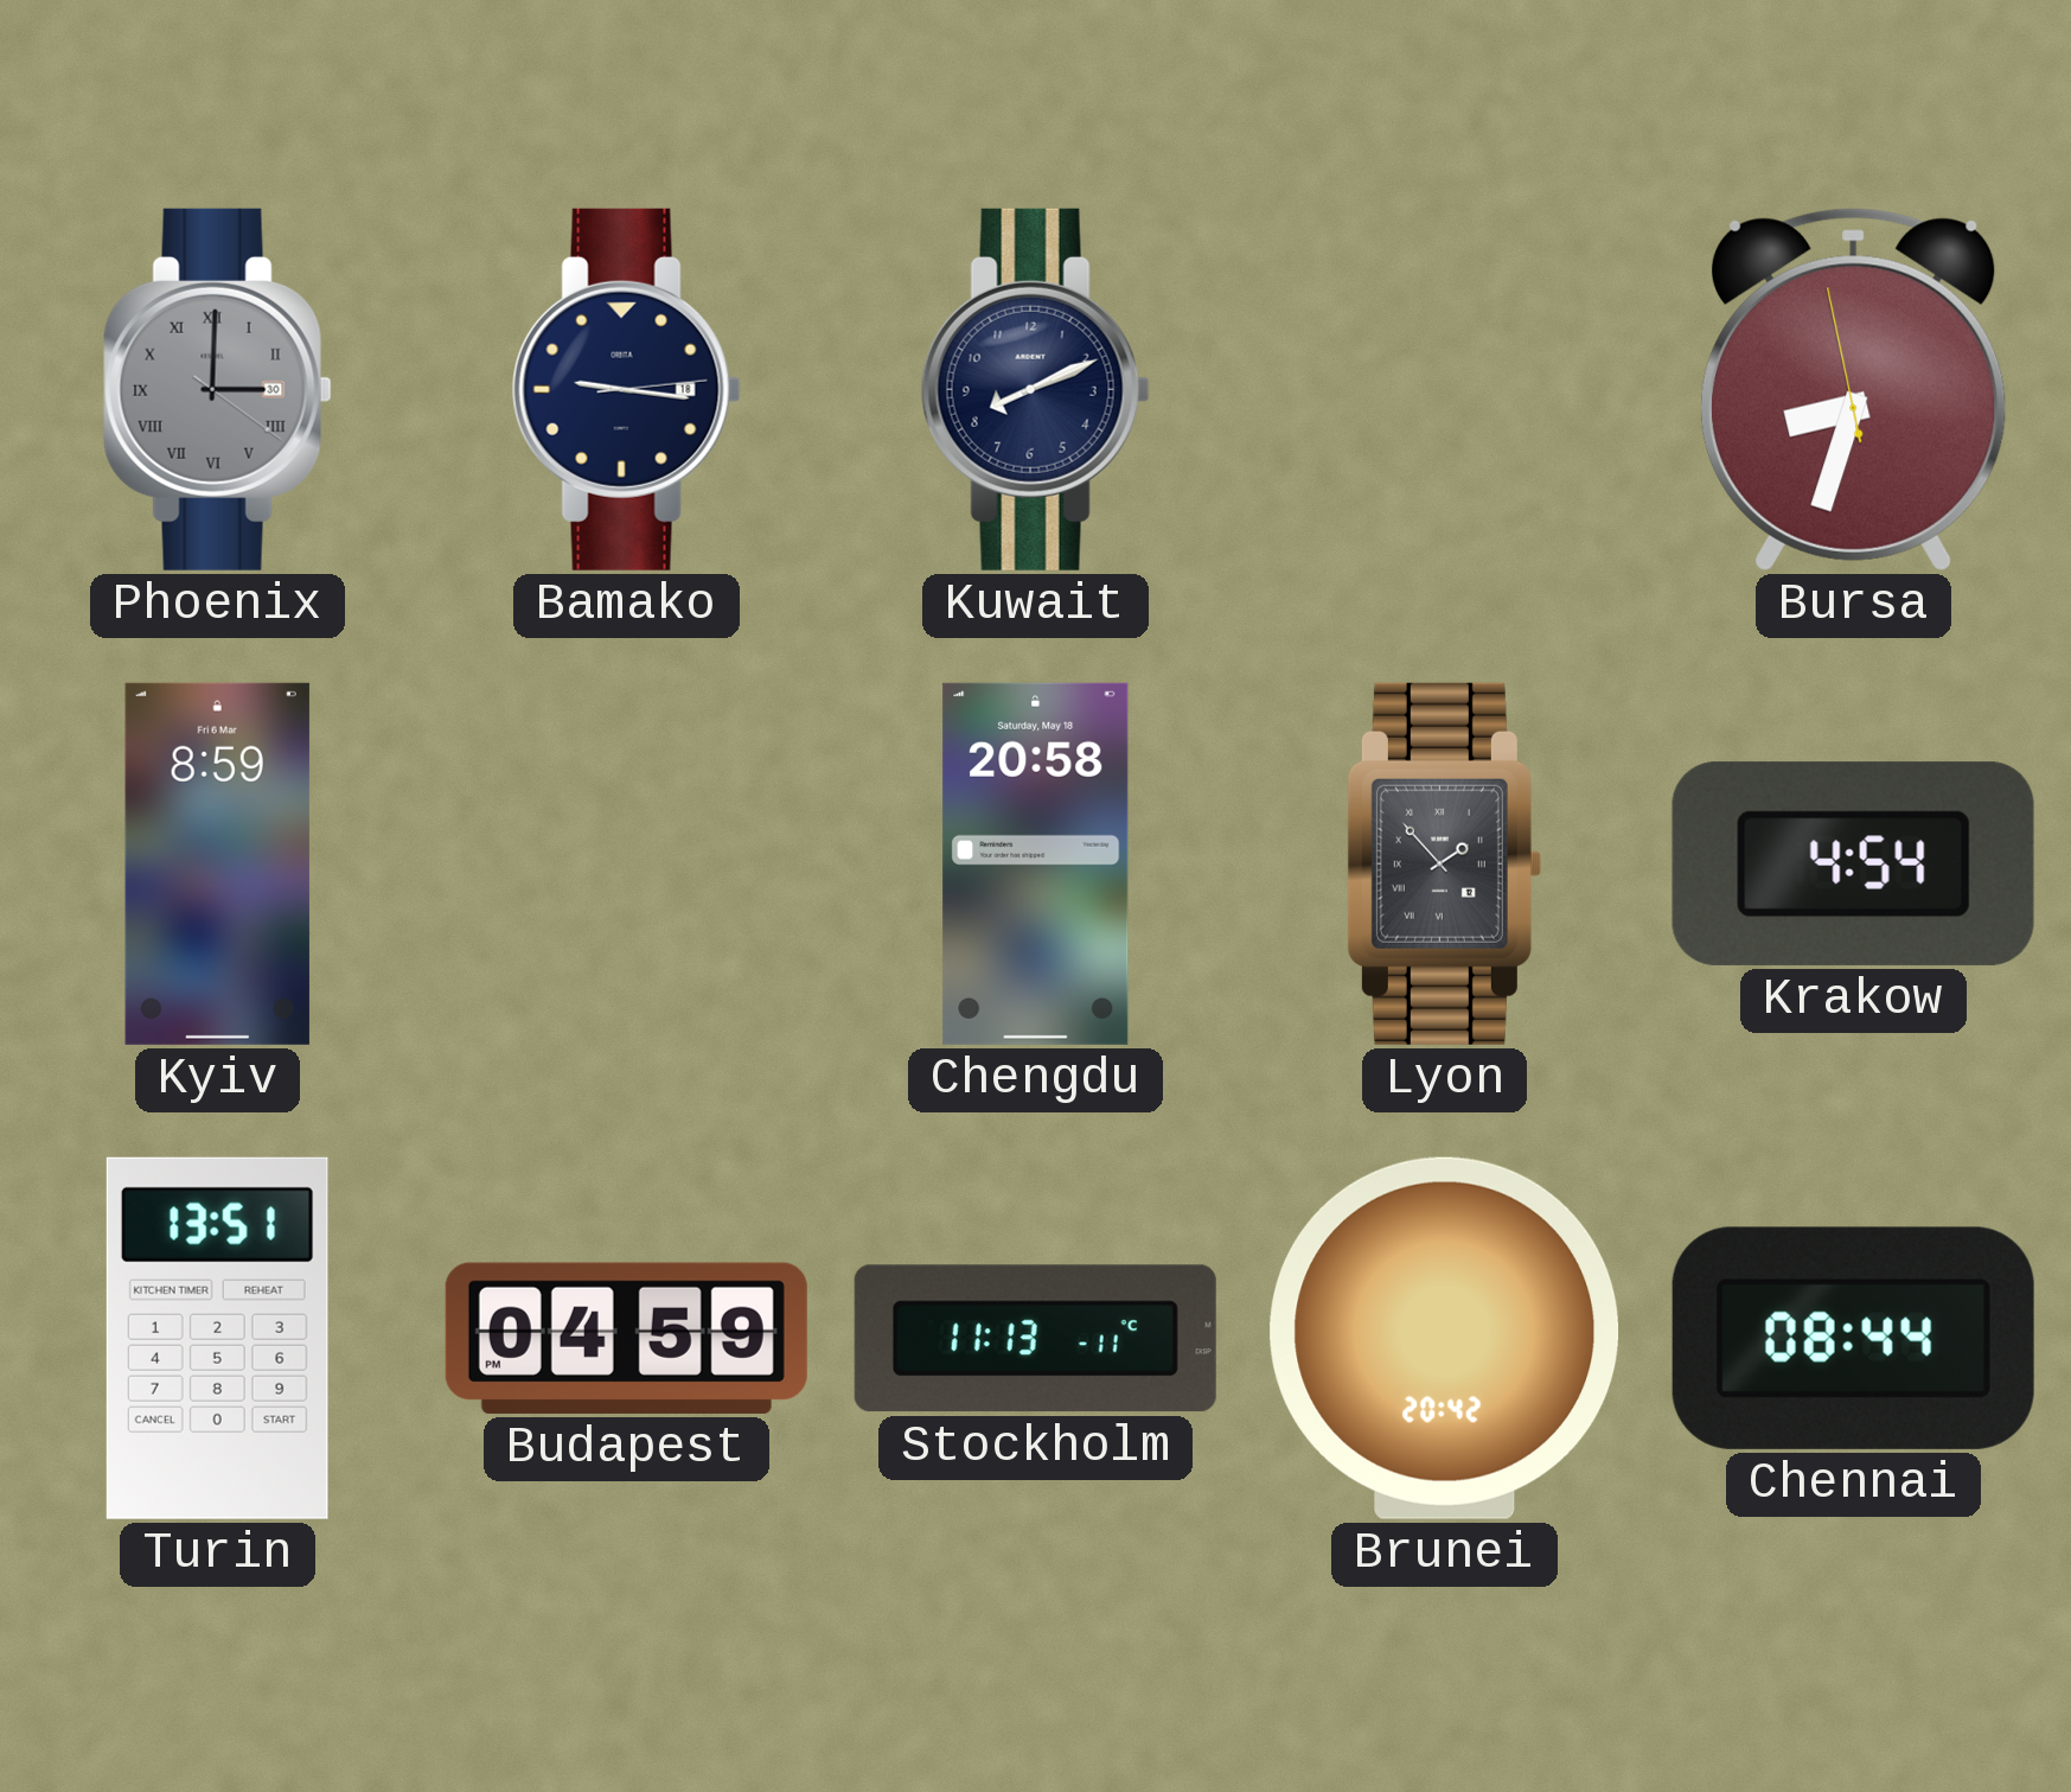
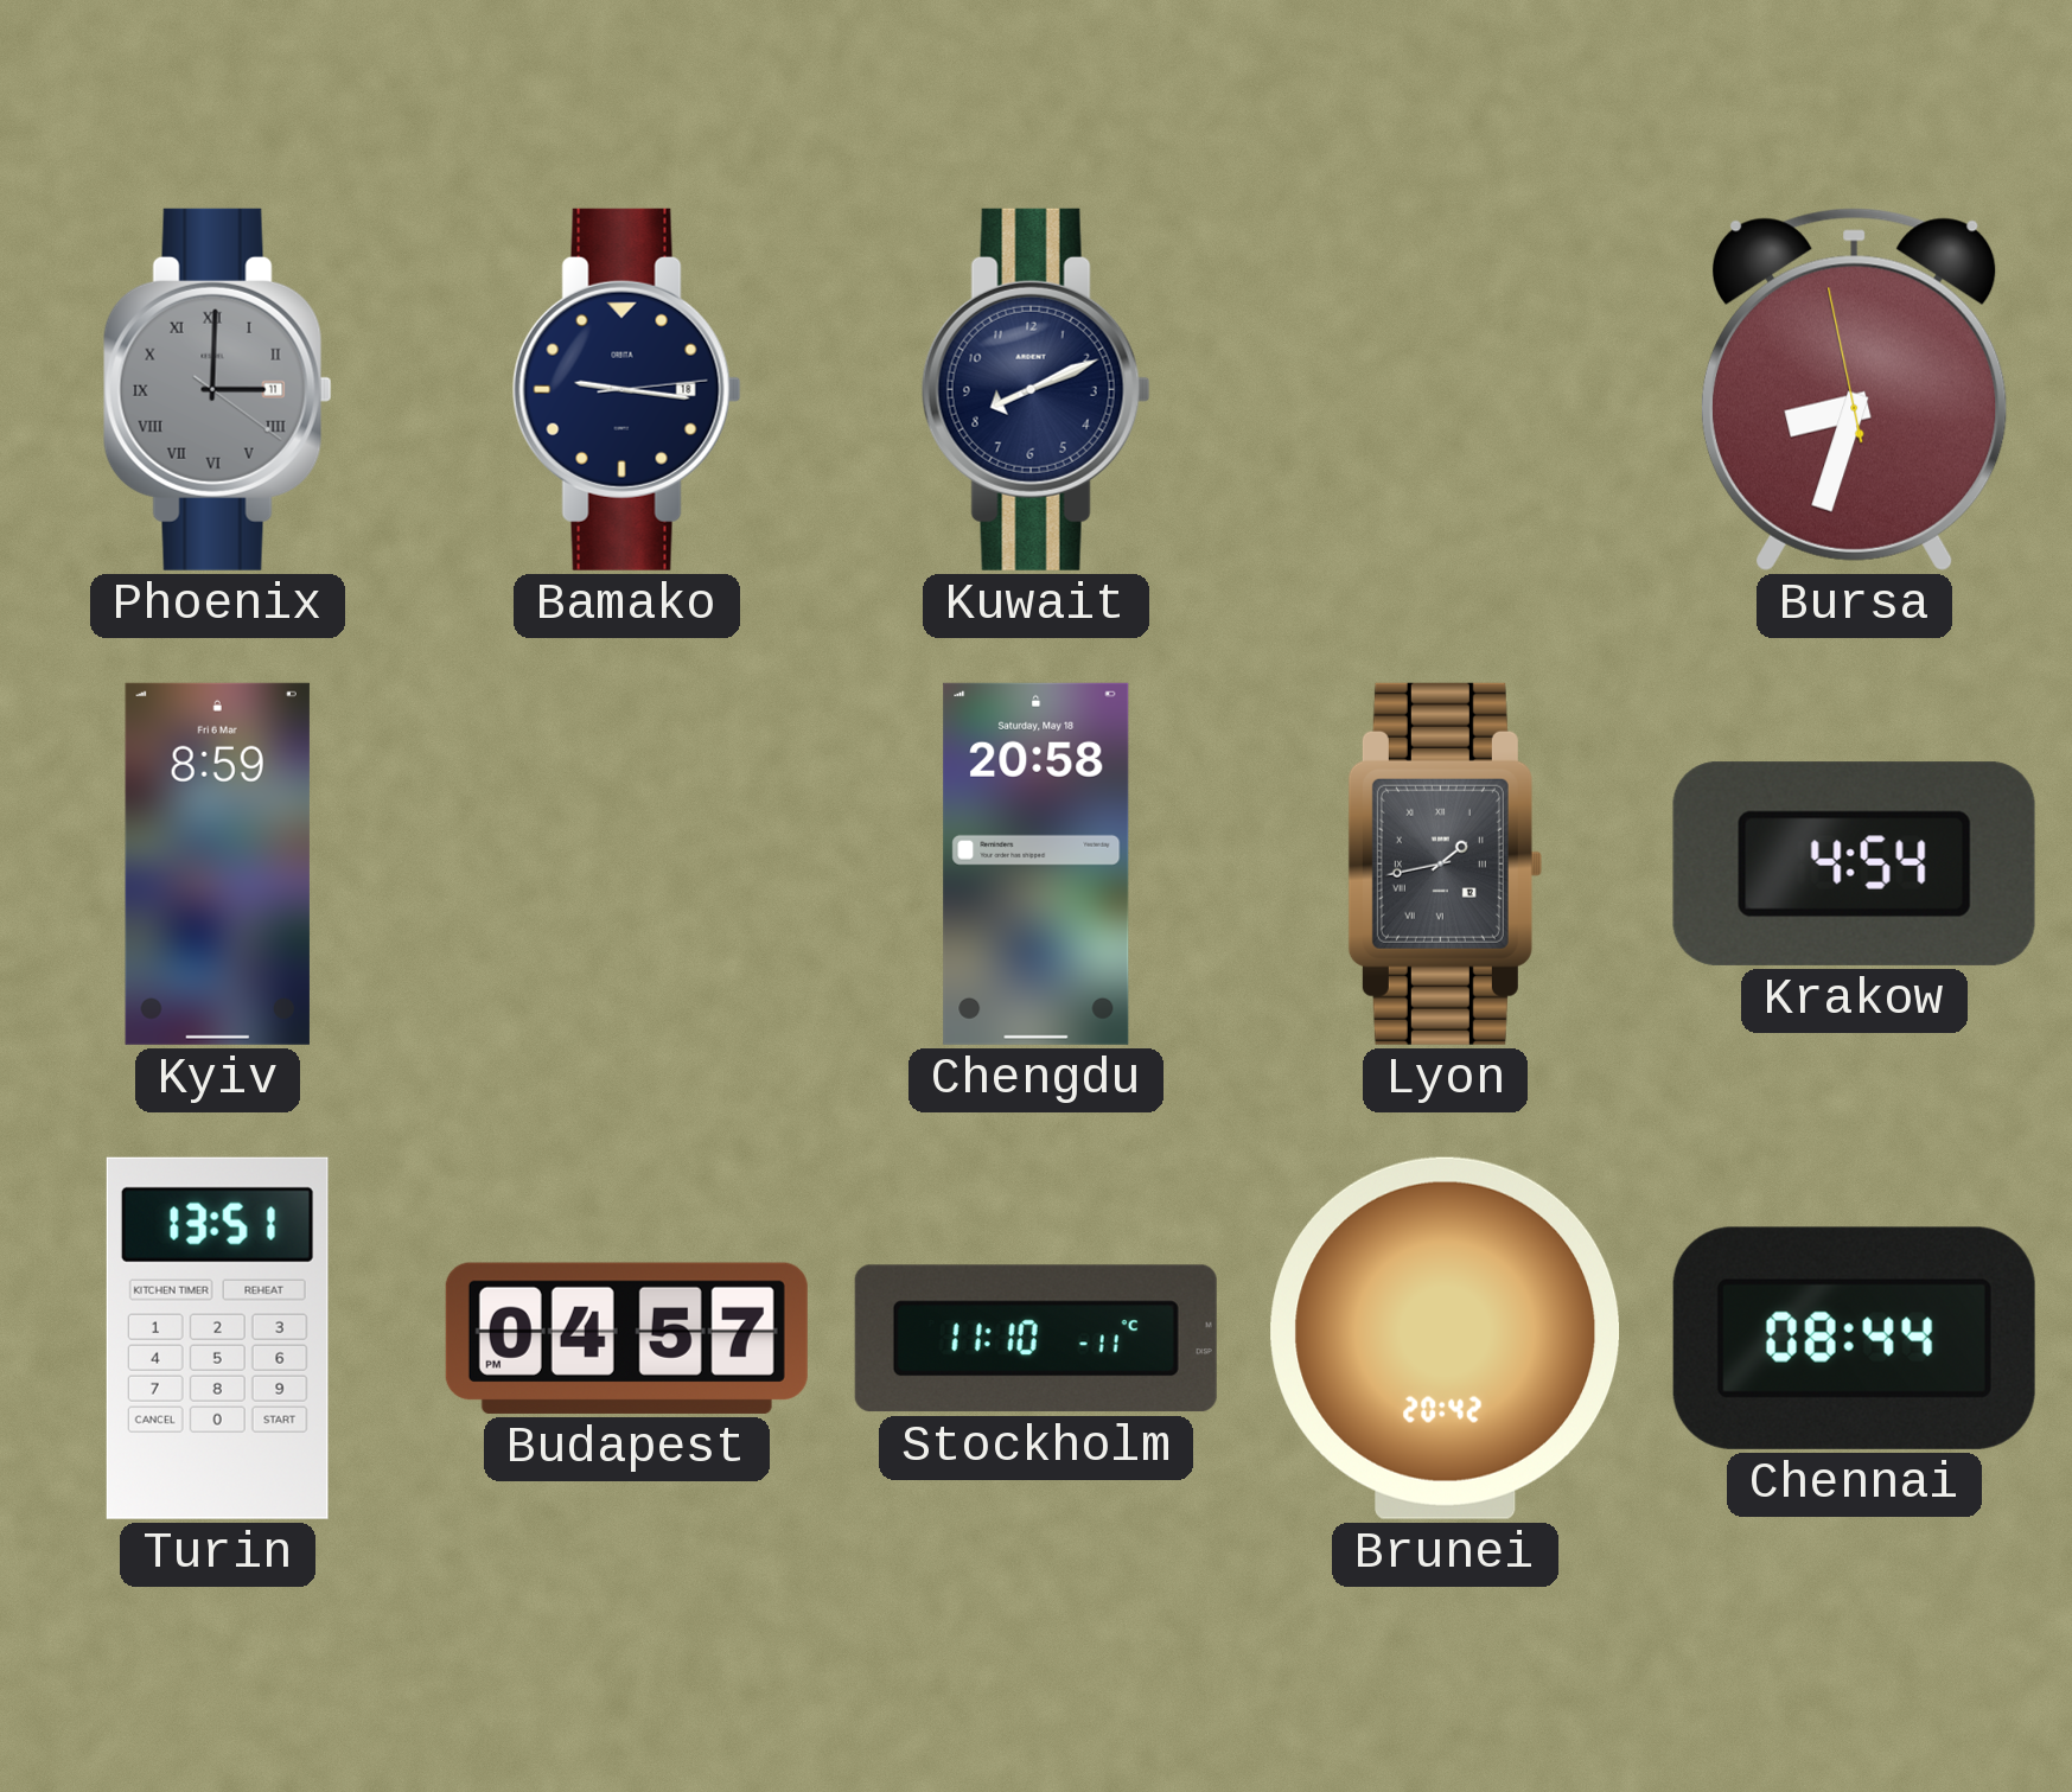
Phoenix date: 30 -> 11
Lyon: 1:53 -> 1:43
Budapest: 04:59 -> 04:57
Stockholm: 11:13 -> 11:10
